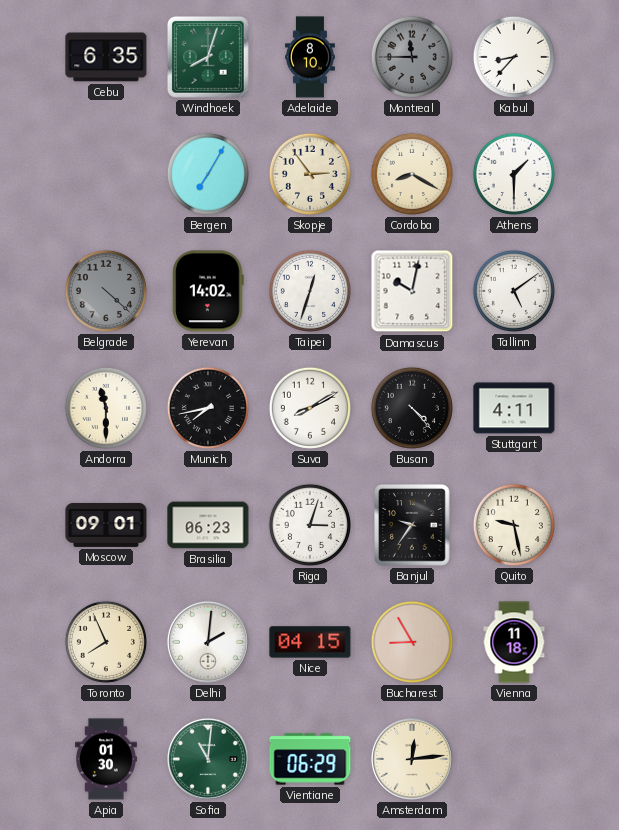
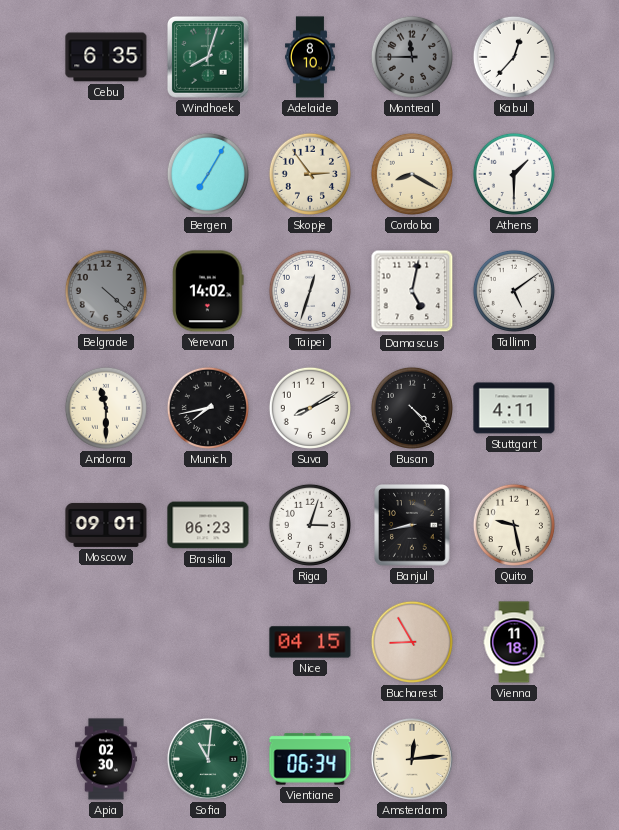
Kabul: 8:37 -> 12:37
Damascus: 10:02 -> 5:02
Banjul: 9:36 -> 8:43
Toronto: 7:56 -> none
Delhi: 2:01 -> none
Apia: 01:30 -> 02:30
Vientiane: 06:29 -> 06:34
